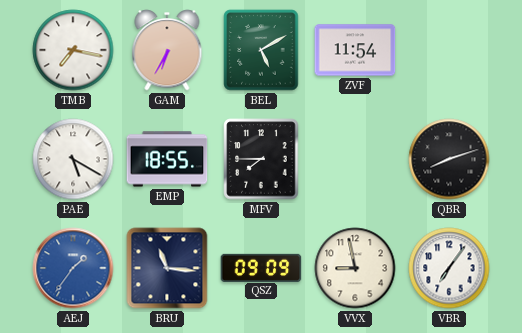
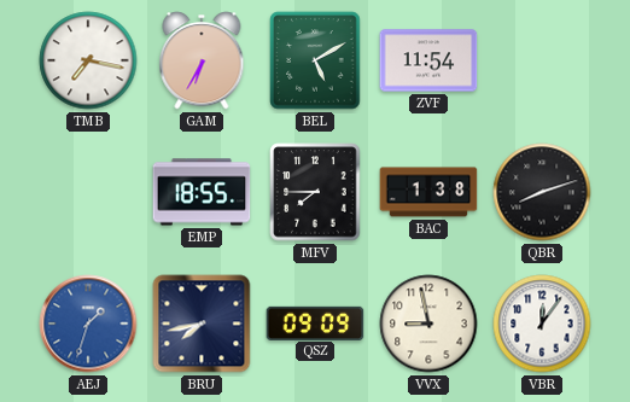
PAE: 5:20 -> none
BAC: none -> 1:38
AEJ: 1:36 -> 1:33
BRU: 11:16 -> 7:43
VBR: 7:06 -> 12:06
